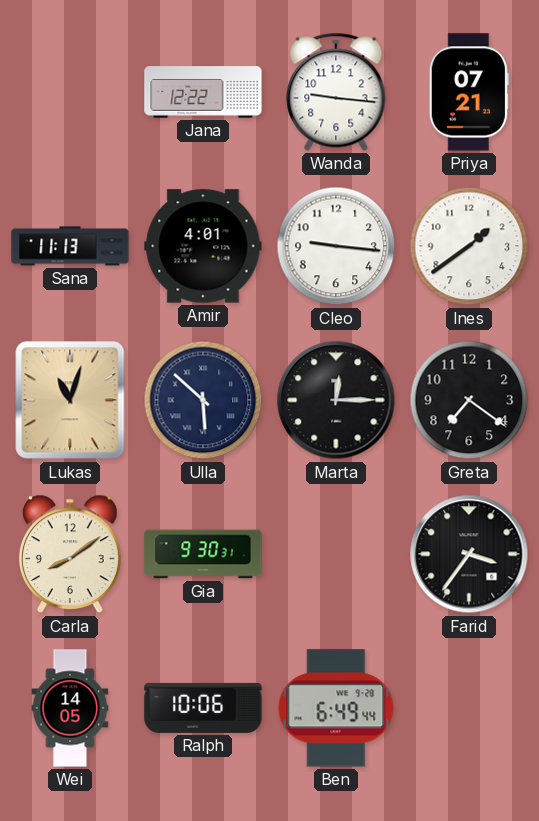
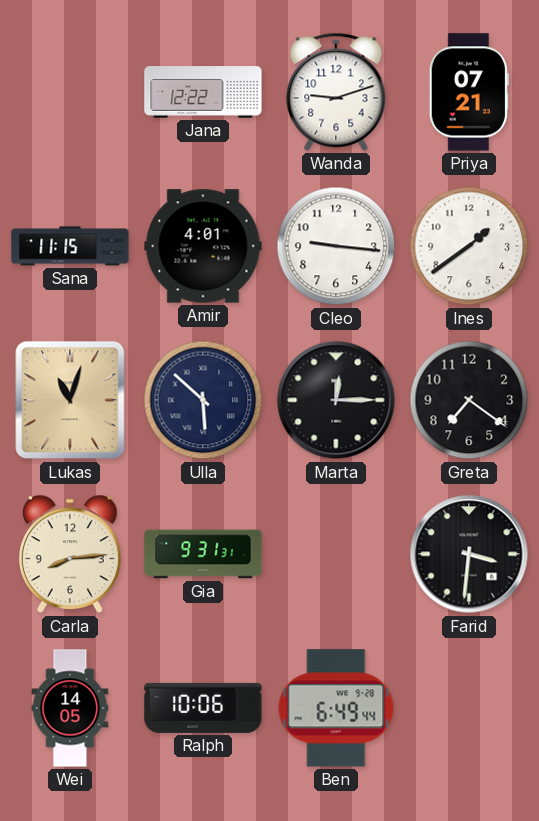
Wanda: 9:16 -> 9:12
Sana: 11:13 -> 11:15
Carla: 8:09 -> 8:14
Gia: 9:30 -> 9:31
Farid: 3:36 -> 3:31
